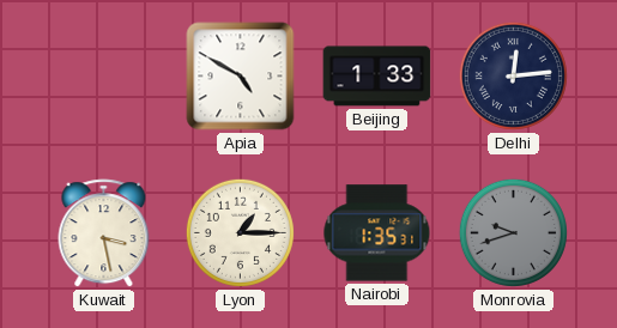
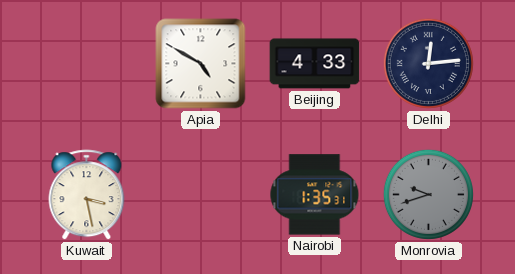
Beijing: 1:33 -> 4:33
Lyon: 1:15 -> none
